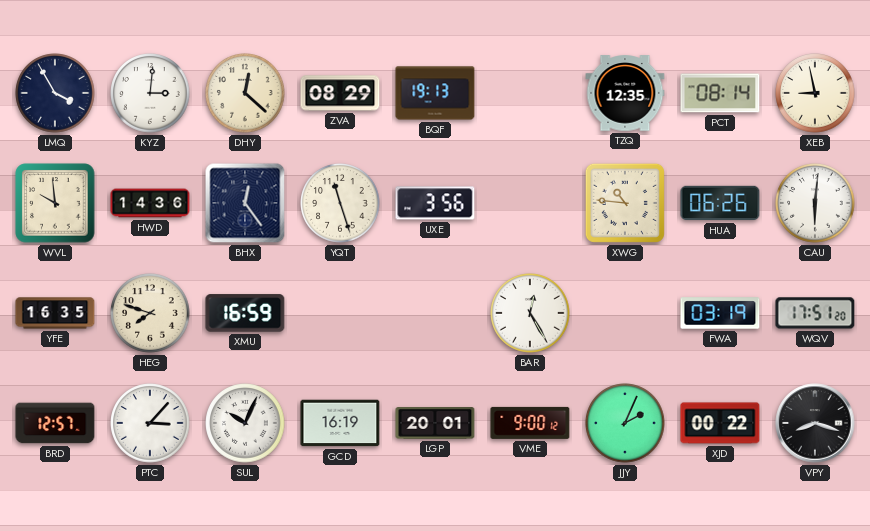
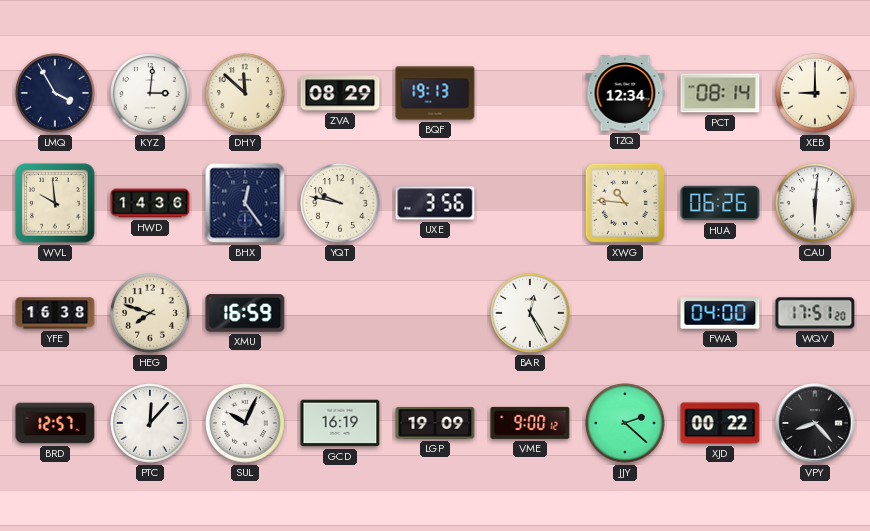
DHY: 12:22 -> 11:52
TZQ: 12:35 -> 12:34
XEB: 8:58 -> 9:00
YQT: 11:27 -> 9:47
YFE: 16:35 -> 16:38
FWA: 03:19 -> 04:00
PTC: 3:07 -> 12:07
LGP: 20:01 -> 19:09
JJY: 2:04 -> 2:22
VPY: 8:18 -> 8:23
